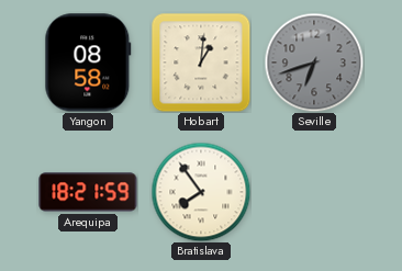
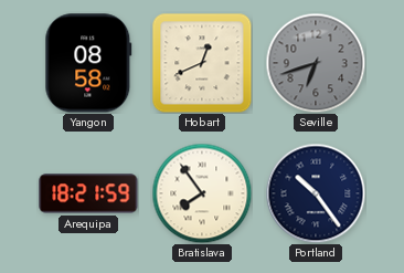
Hobart: 1:01 -> 12:41
Portland: none -> 10:24
